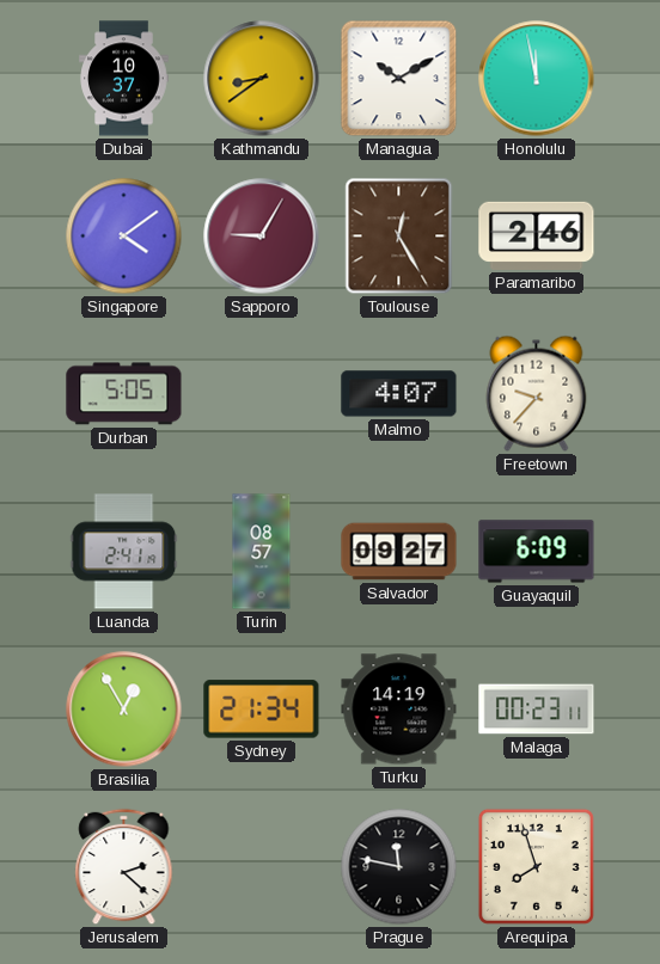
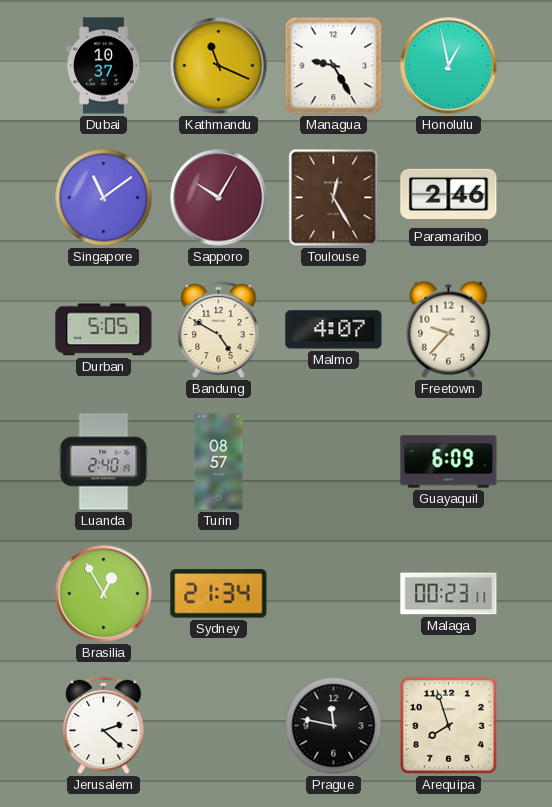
Kathmandu: 8:39 -> 11:19
Managua: 10:10 -> 9:25
Honolulu: 11:58 -> 12:58
Singapore: 4:09 -> 11:09
Sapporo: 9:05 -> 10:05
Bandung: none -> 4:50
Luanda: 2:41 -> 2:40
Salvador: 09:27 -> none
Turku: 14:19 -> none
